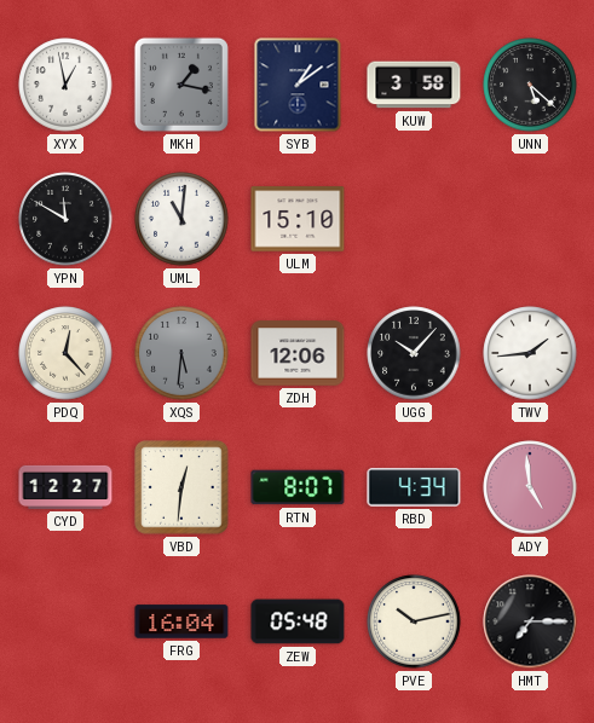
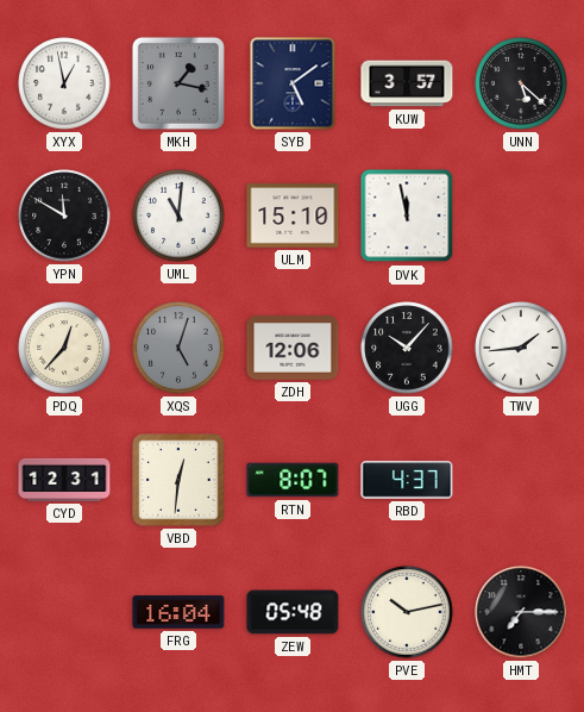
SYB: 1:09 -> 5:09
KUW: 3:58 -> 3:57
DVK: none -> 11:58
PDQ: 12:23 -> 12:37
XQS: 5:31 -> 5:03
CYD: 12:27 -> 12:31
RBD: 4:34 -> 4:37
ADY: 4:59 -> none
